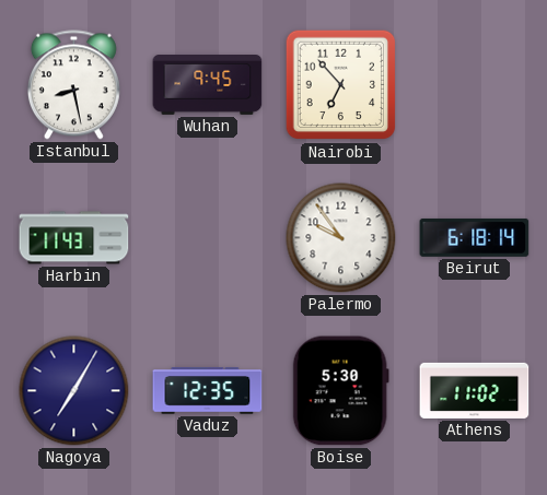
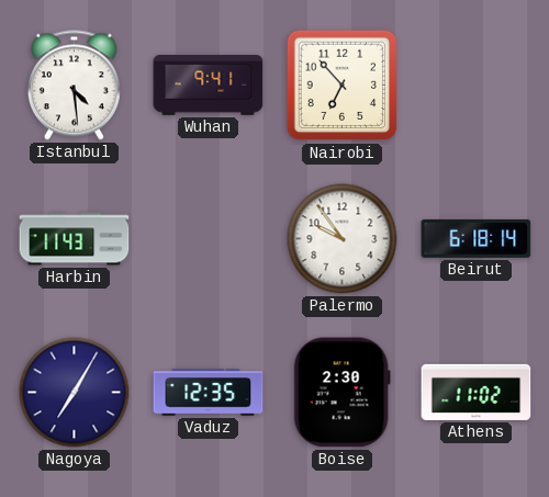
Istanbul: 8:28 -> 4:29
Wuhan: 9:45 -> 9:41
Boise: 5:30 -> 2:30
